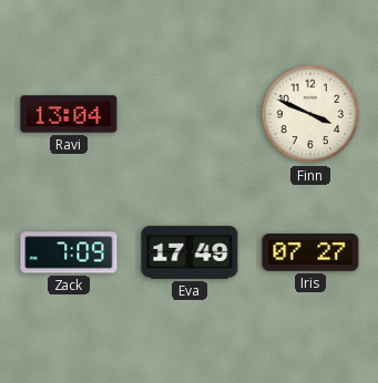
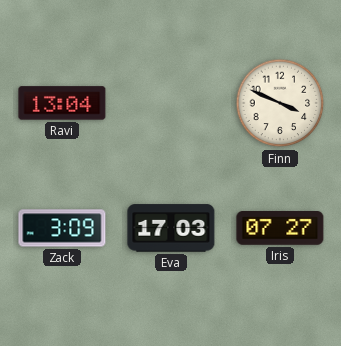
Zack: 7:09 -> 3:09
Eva: 17:49 -> 17:03
